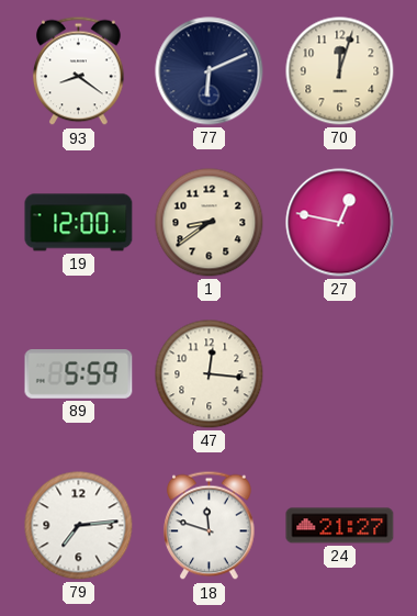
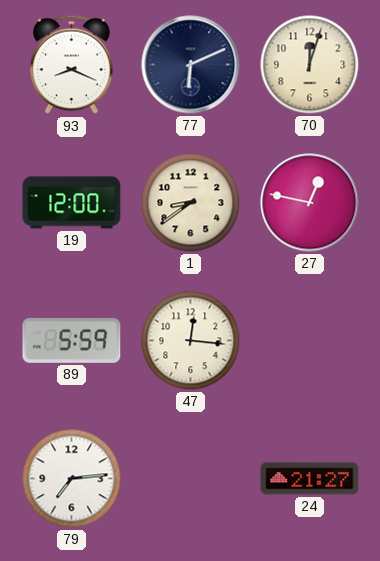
93: 8:21 -> 8:19
18: 11:48 -> none
